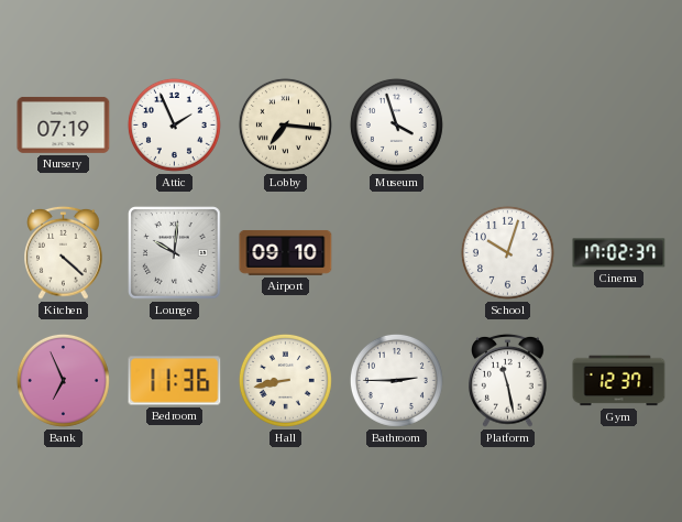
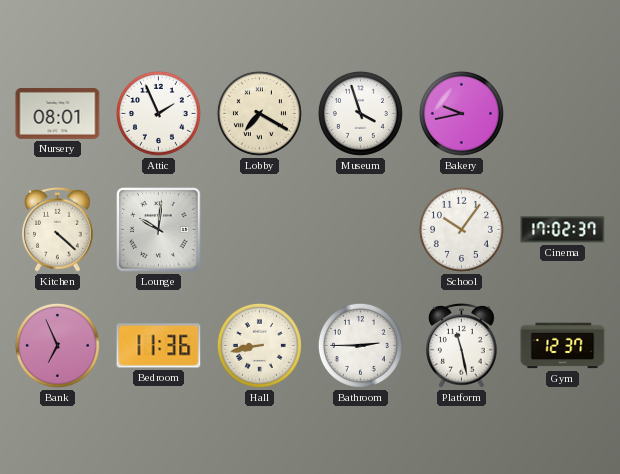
Nursery: 07:19 -> 08:01
Lobby: 7:16 -> 7:20
Bakery: none -> 9:43
Airport: 09:10 -> none
School: 10:03 -> 10:06
